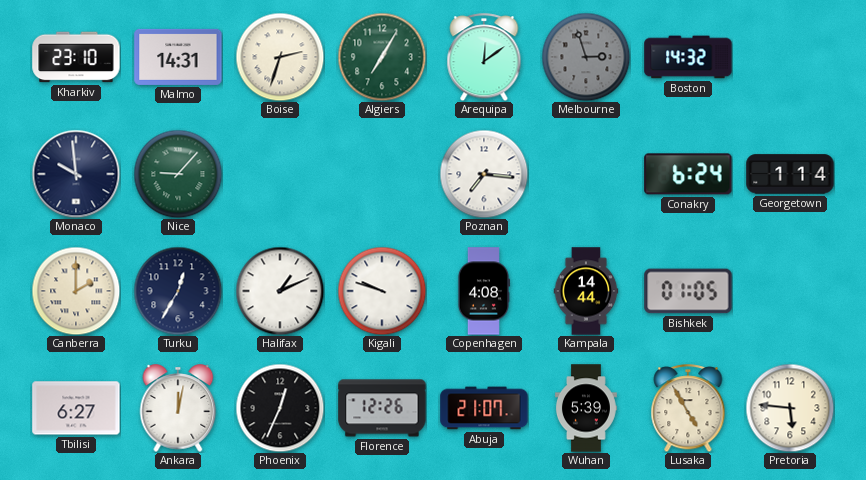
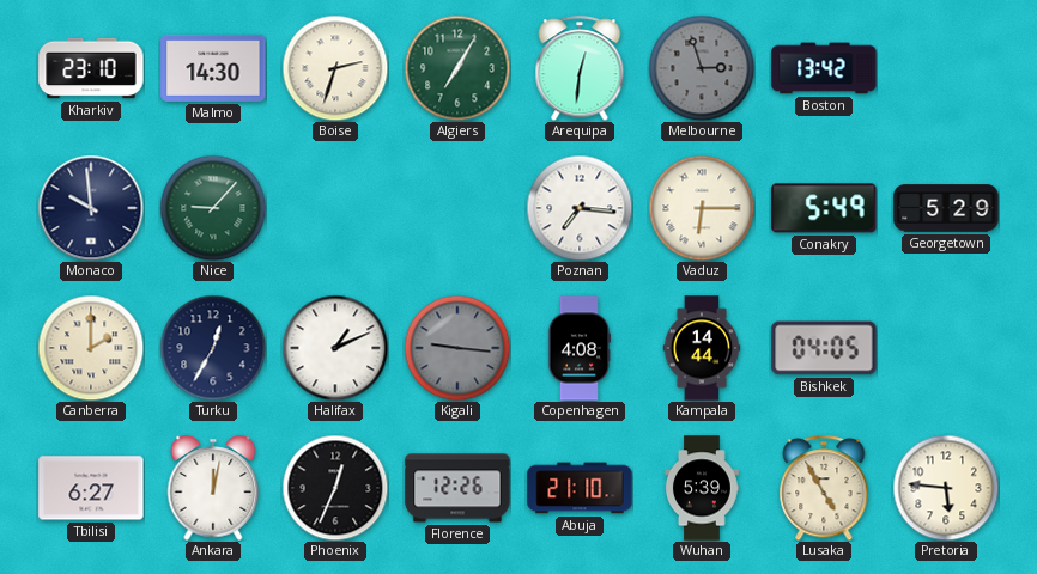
Malmo: 14:31 -> 14:30
Arequipa: 12:09 -> 12:31
Boston: 14:32 -> 13:42
Vaduz: none -> 6:15
Conakry: 6:24 -> 5:49
Georgetown: 1:14 -> 5:29
Kigali: 9:48 -> 9:16
Kigali dial: white -> grey
Bishkek: 01:05 -> 04:05
Abuja: 21:07 -> 21:10
